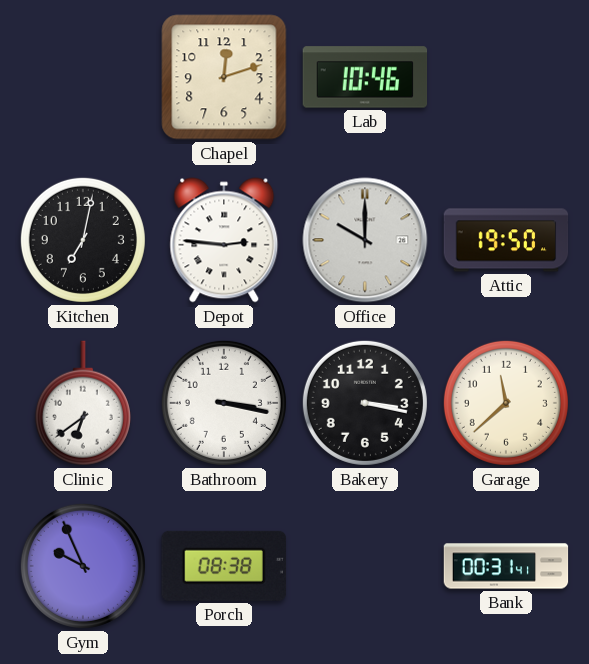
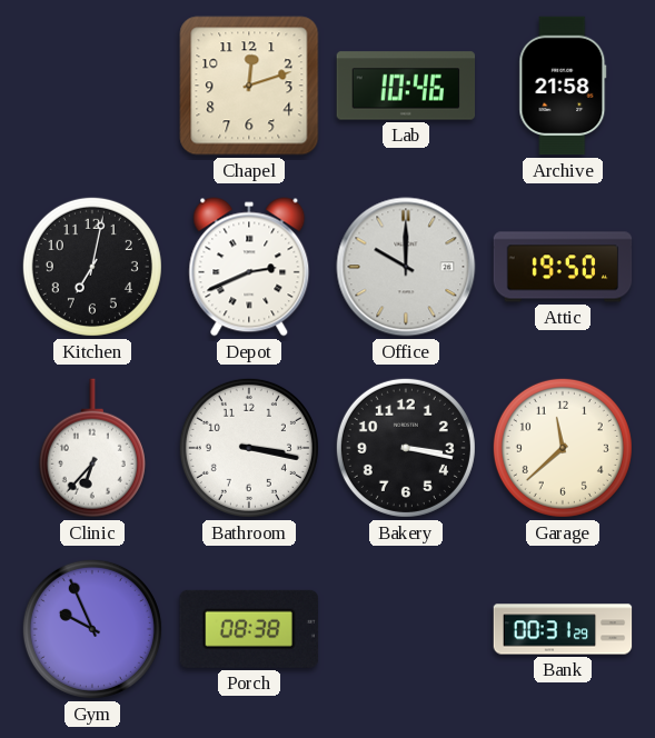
Archive: none -> 21:58
Depot: 2:46 -> 2:41
Clinic: 6:39 -> 6:37
Bank: 00:31:41 -> 00:31:29
